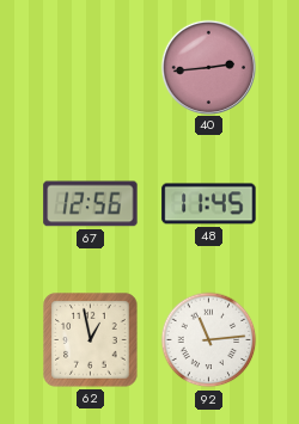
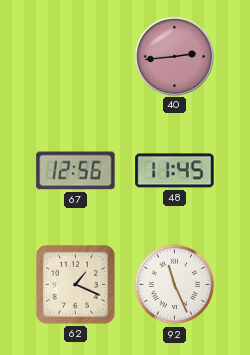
62: 12:58 -> 1:19
92: 11:14 -> 11:26
